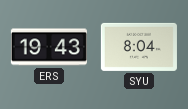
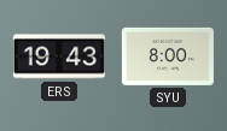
SYU: 8:04 -> 8:00
